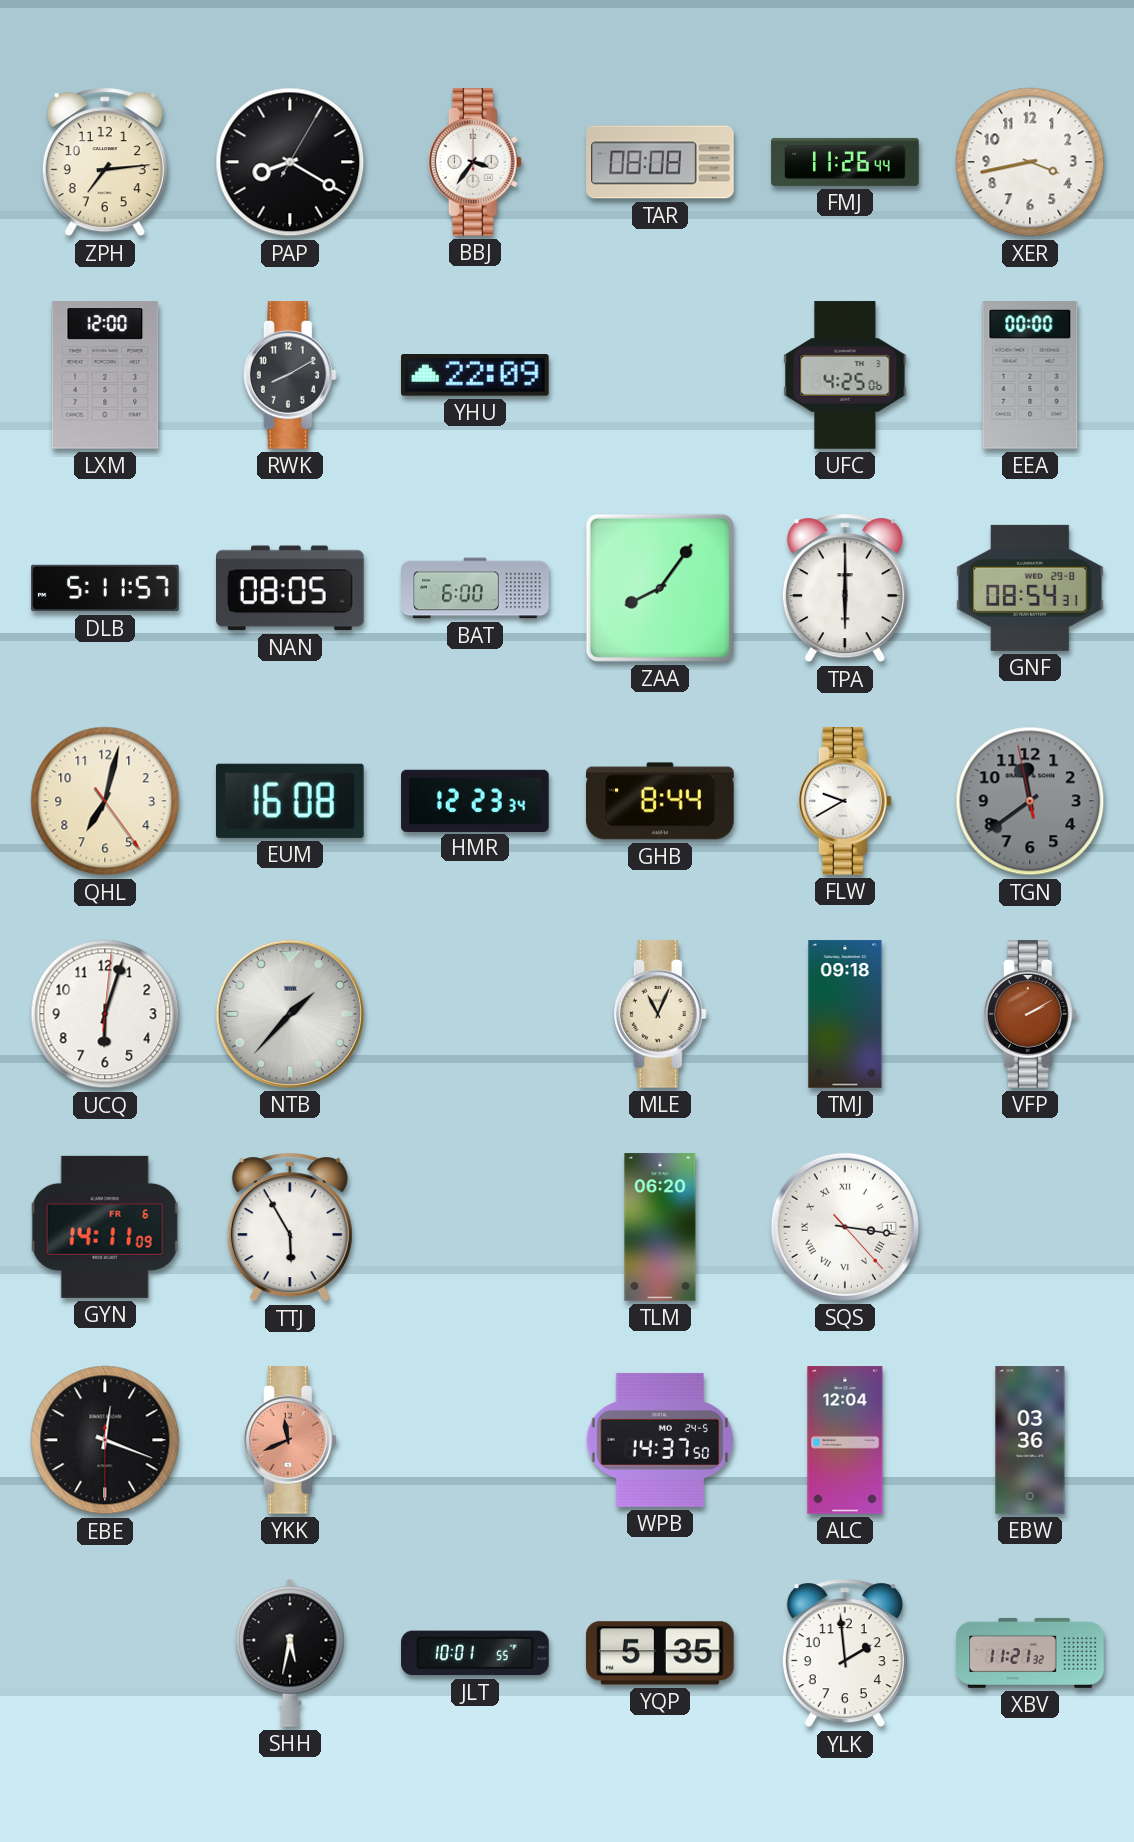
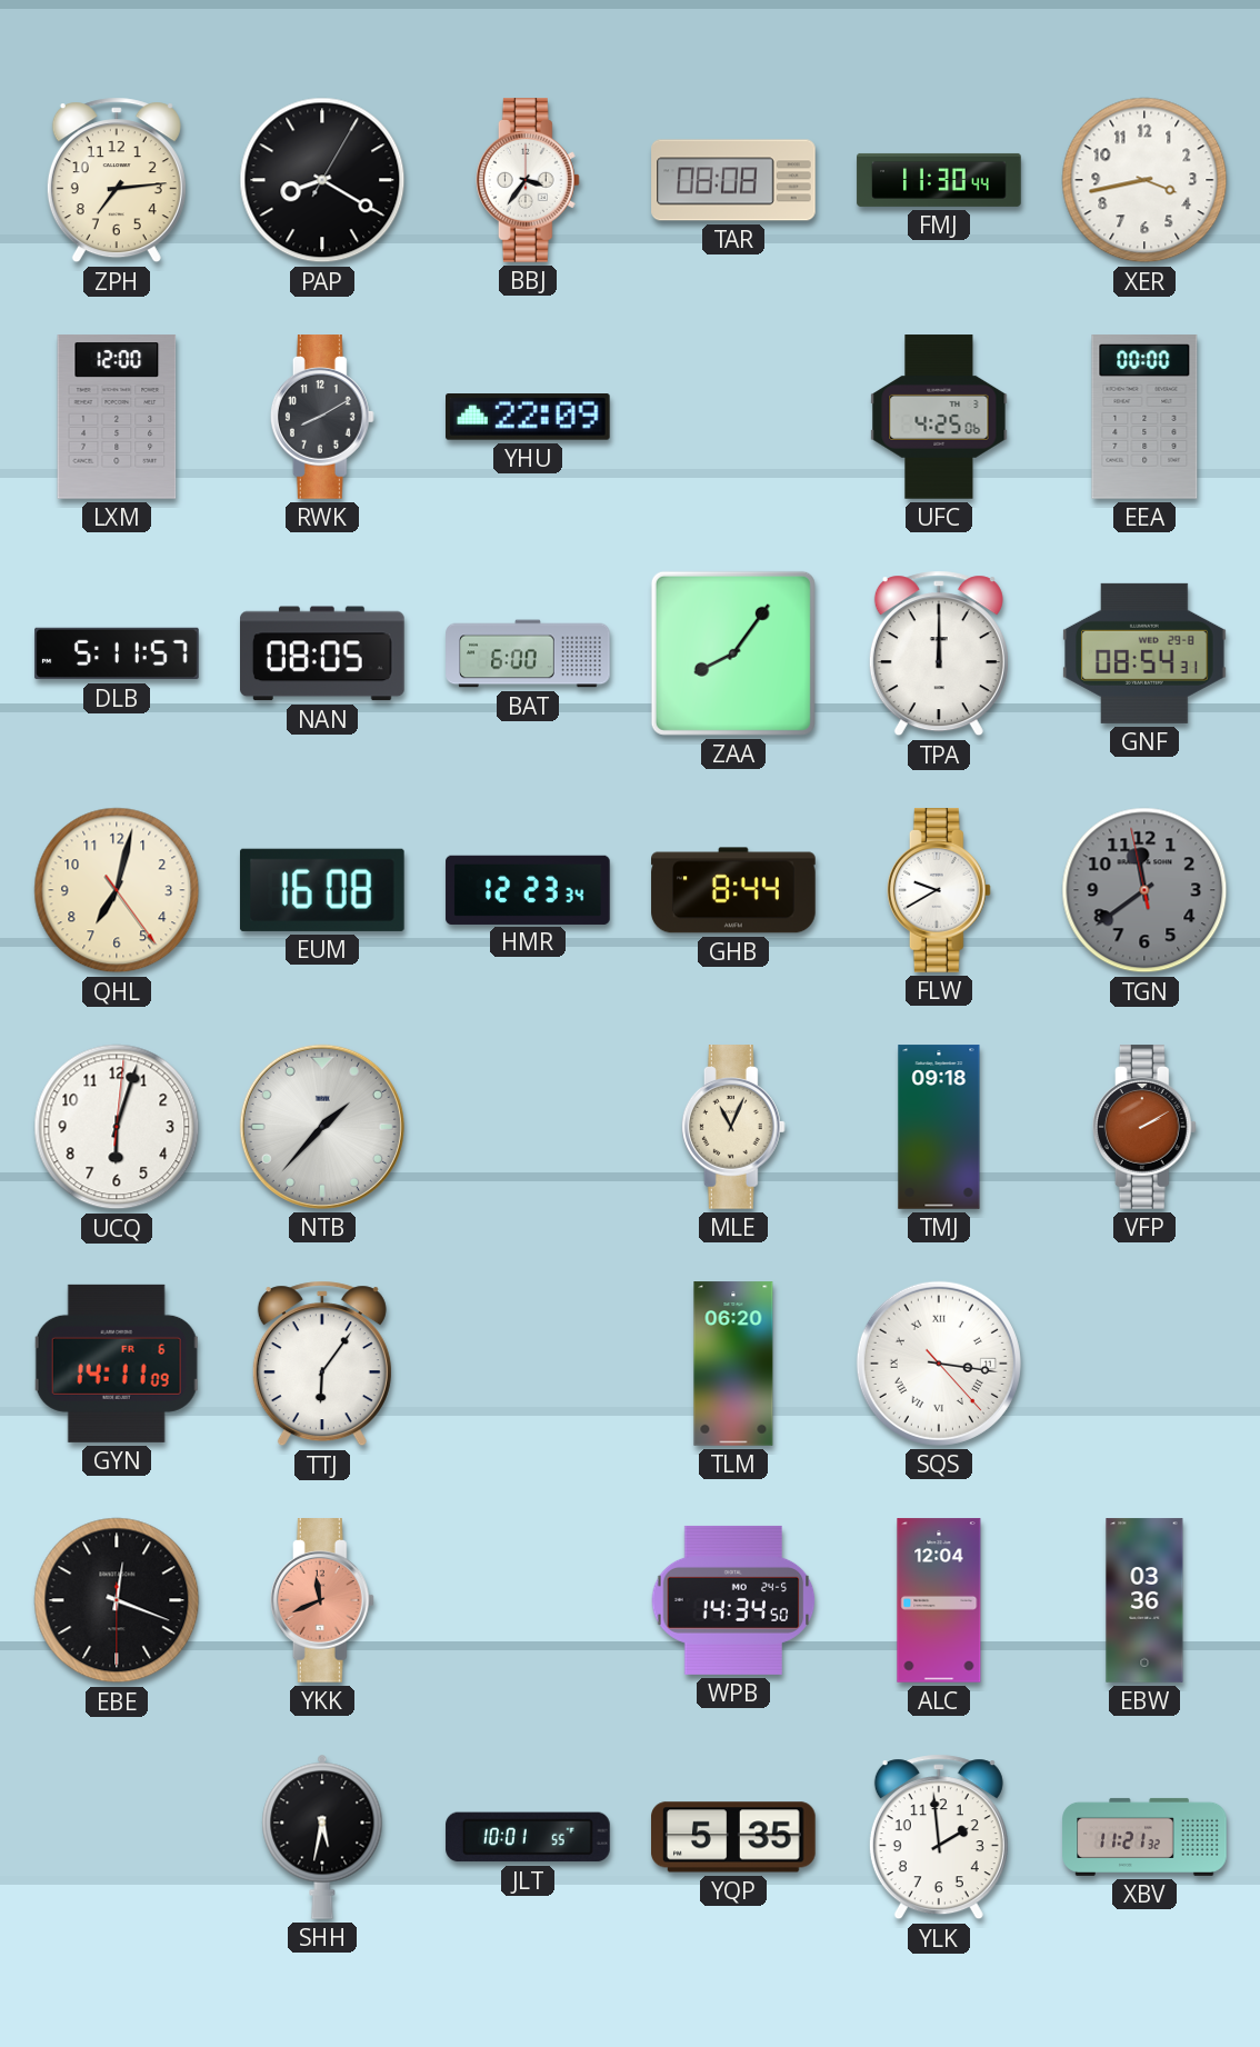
FMJ: 11:26 -> 11:30
TPA: 6:00 -> 12:00
TTJ: 5:55 -> 6:06
WPB: 14:37 -> 14:34
